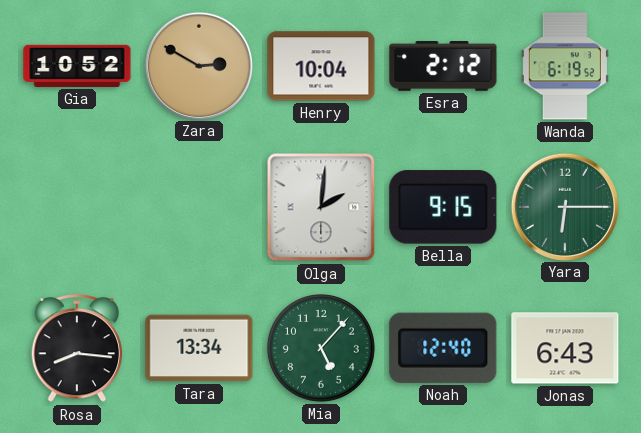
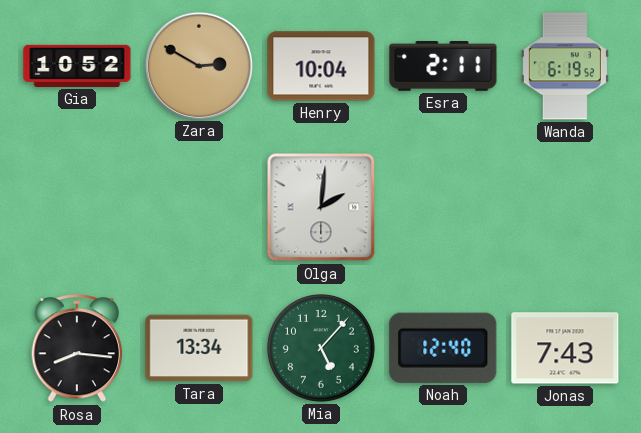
Esra: 2:12 -> 2:11
Bella: 9:15 -> none
Yara: 6:15 -> none
Jonas: 6:43 -> 7:43
